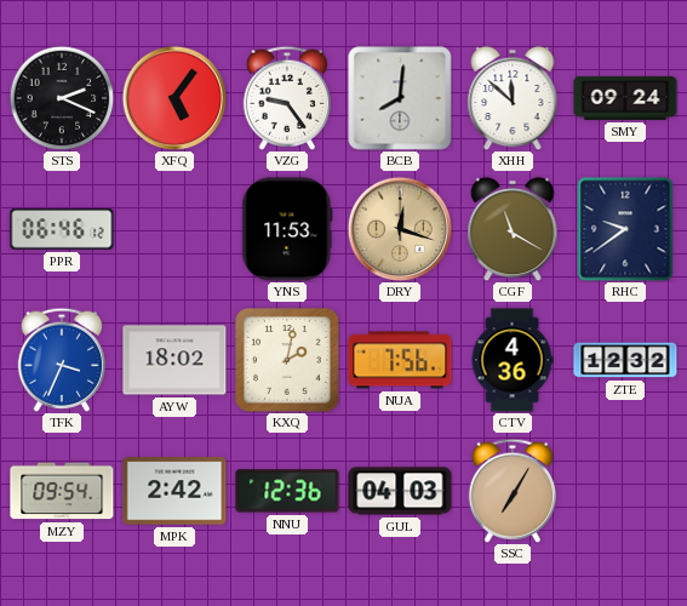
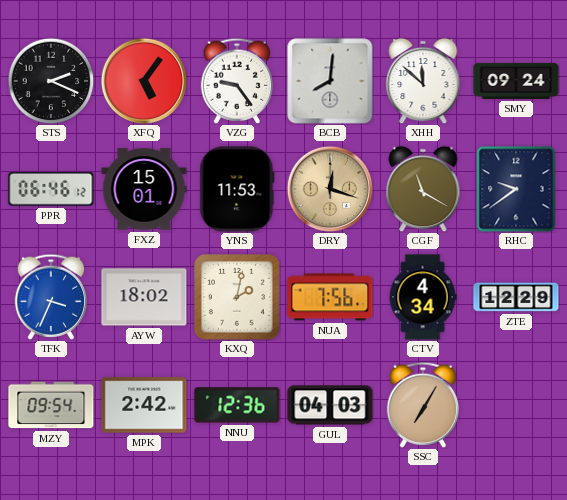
FXZ: none -> 15:01
CTV: 4:36 -> 4:34
ZTE: 12:32 -> 12:29
